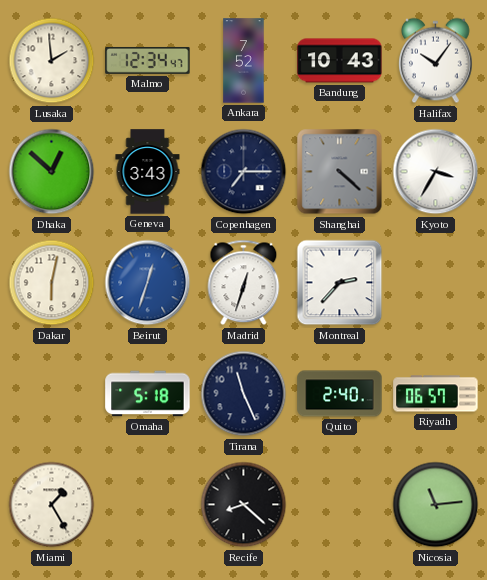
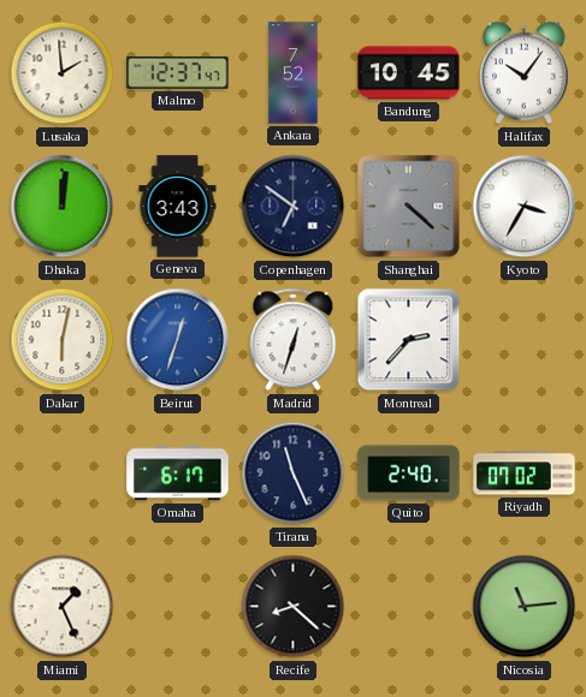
Malmo: 12:34 -> 12:37
Bandung: 10:43 -> 10:45
Dhaka: 12:52 -> 12:01
Copenhagen: 7:15 -> 6:51
Omaha: 5:18 -> 6:17
Riyadh: 06:57 -> 07:02
Miami: 1:25 -> 1:26
